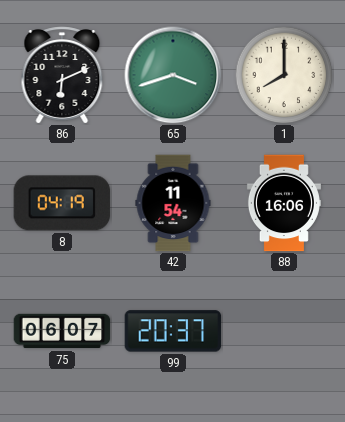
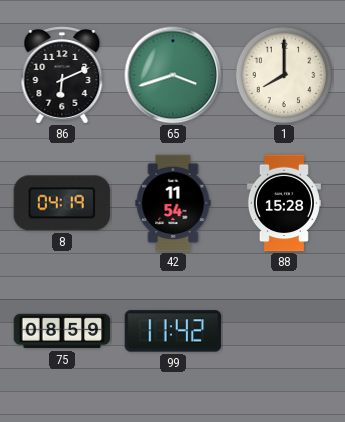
88: 16:06 -> 15:28
75: 06:07 -> 08:59
99: 20:37 -> 11:42
